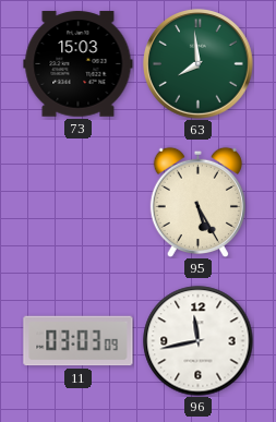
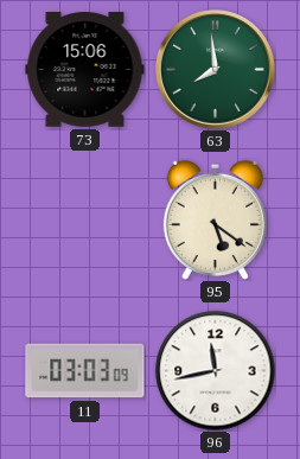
73: 15:03 -> 15:06
95: 5:25 -> 5:21
